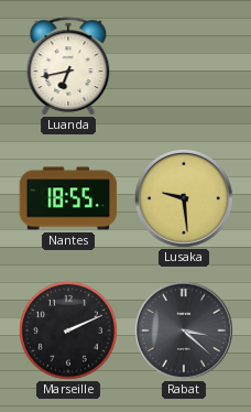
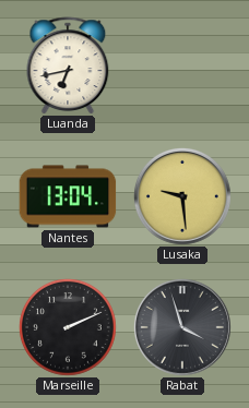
Nantes: 18:55 -> 13:04
Rabat: 3:22 -> 3:57
